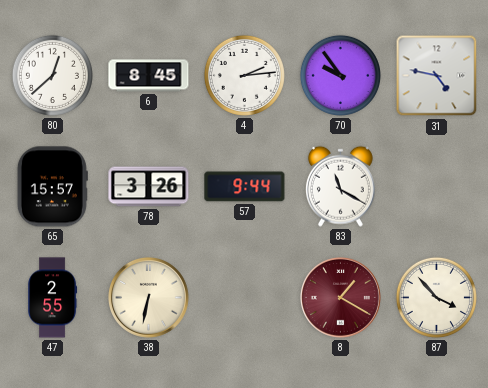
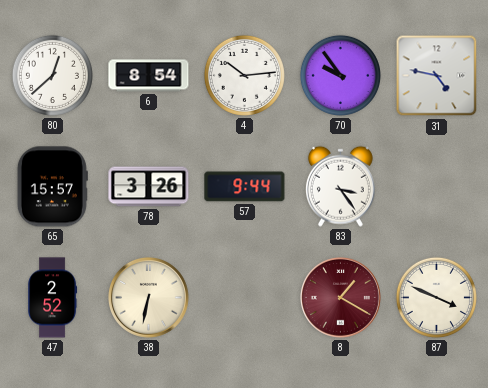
6: 8:45 -> 8:54
4: 2:14 -> 10:14
83: 11:20 -> 3:24
47: 2:55 -> 2:52
87: 3:53 -> 3:49
